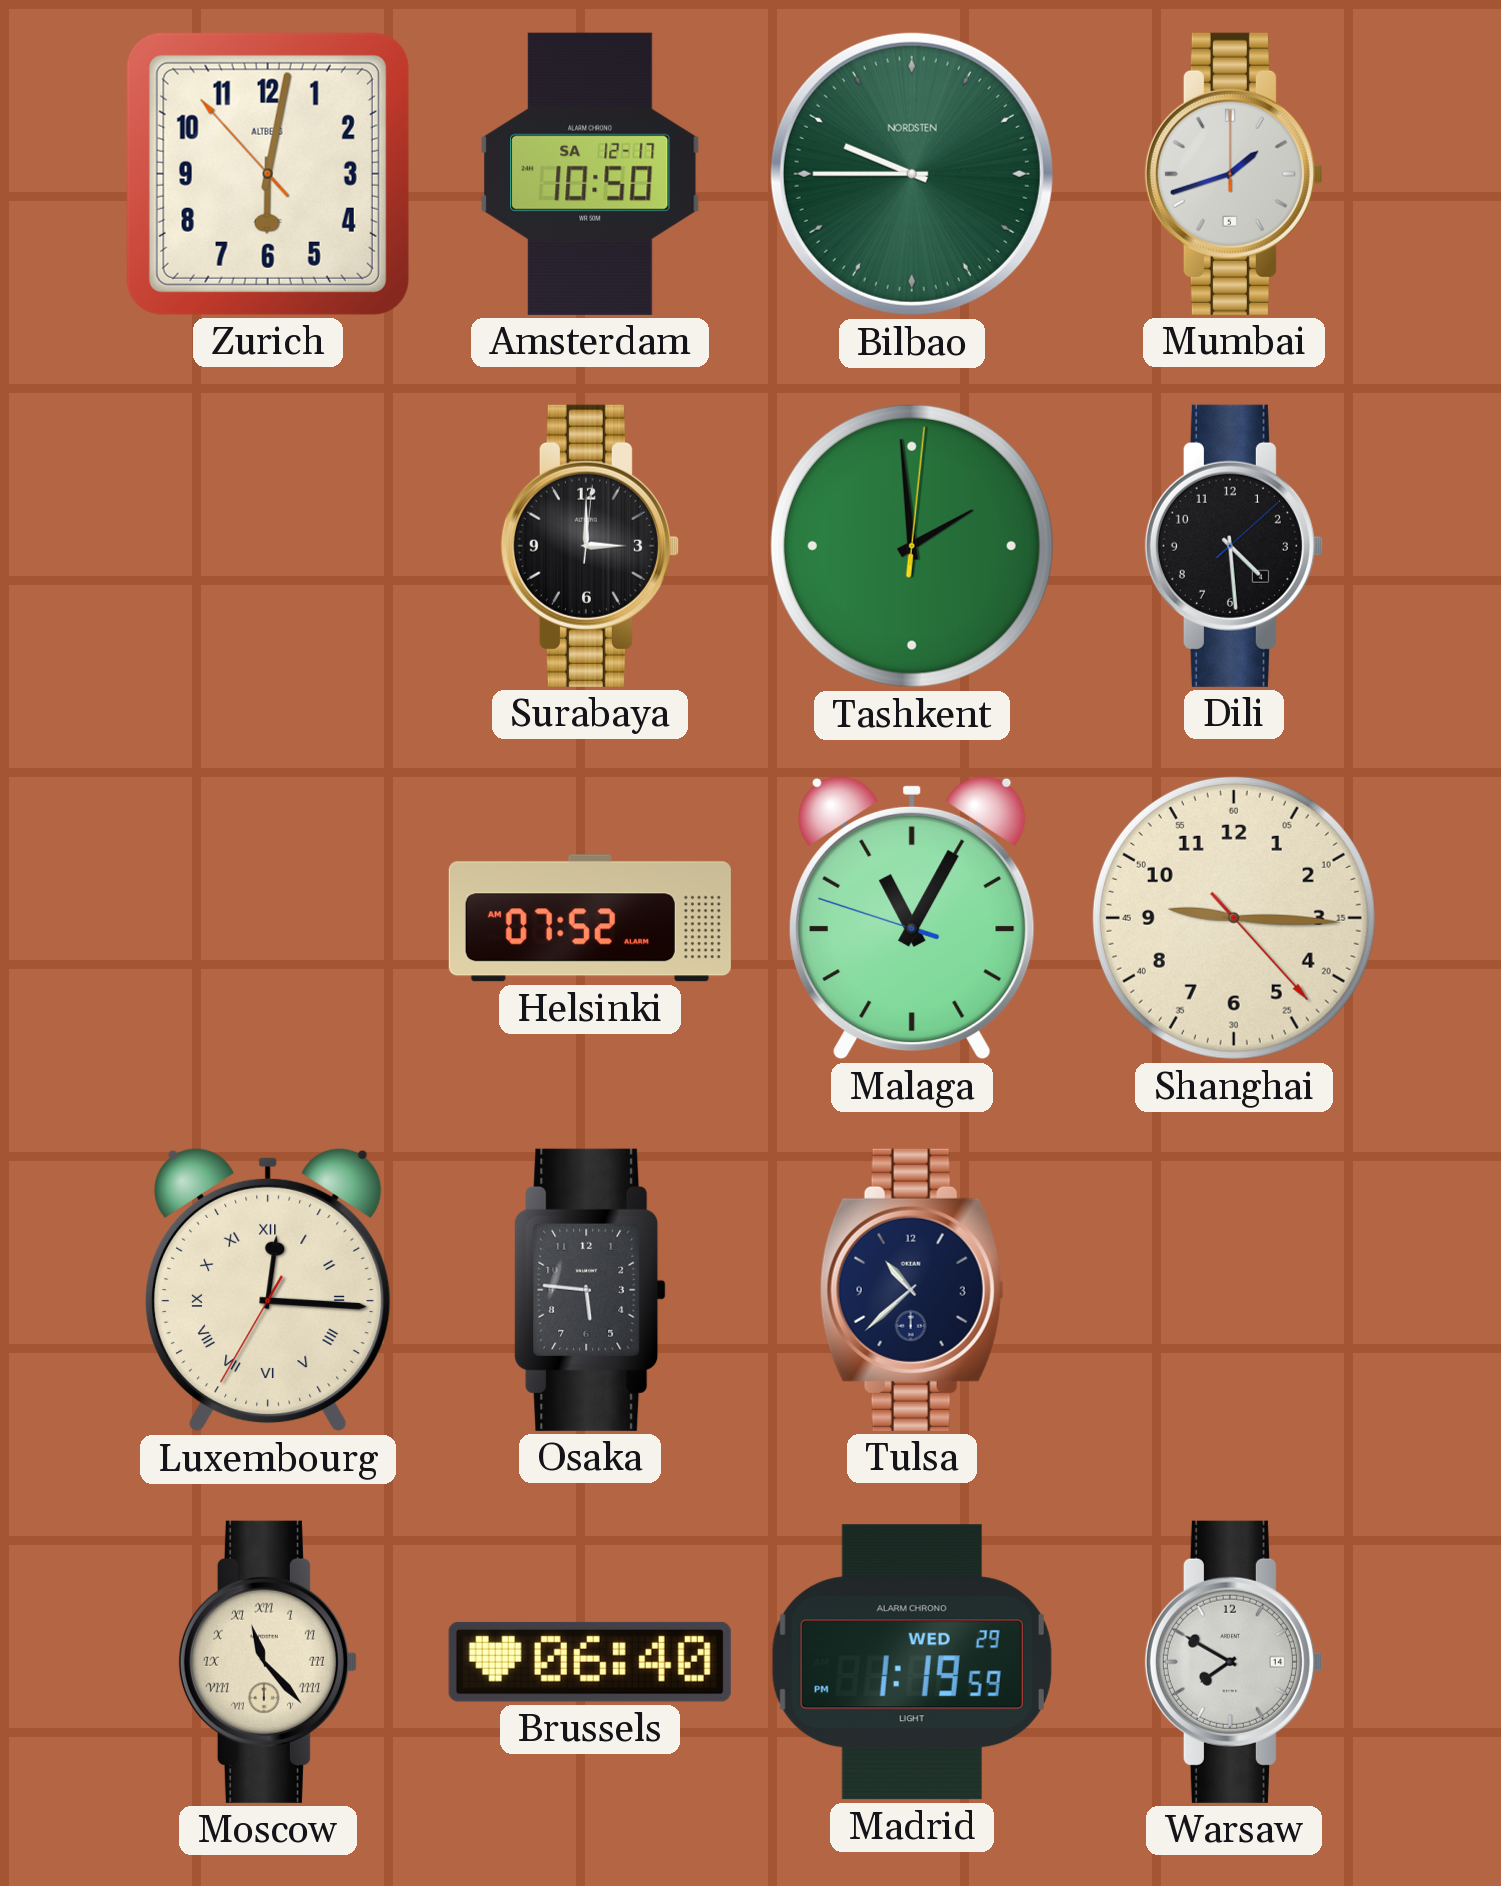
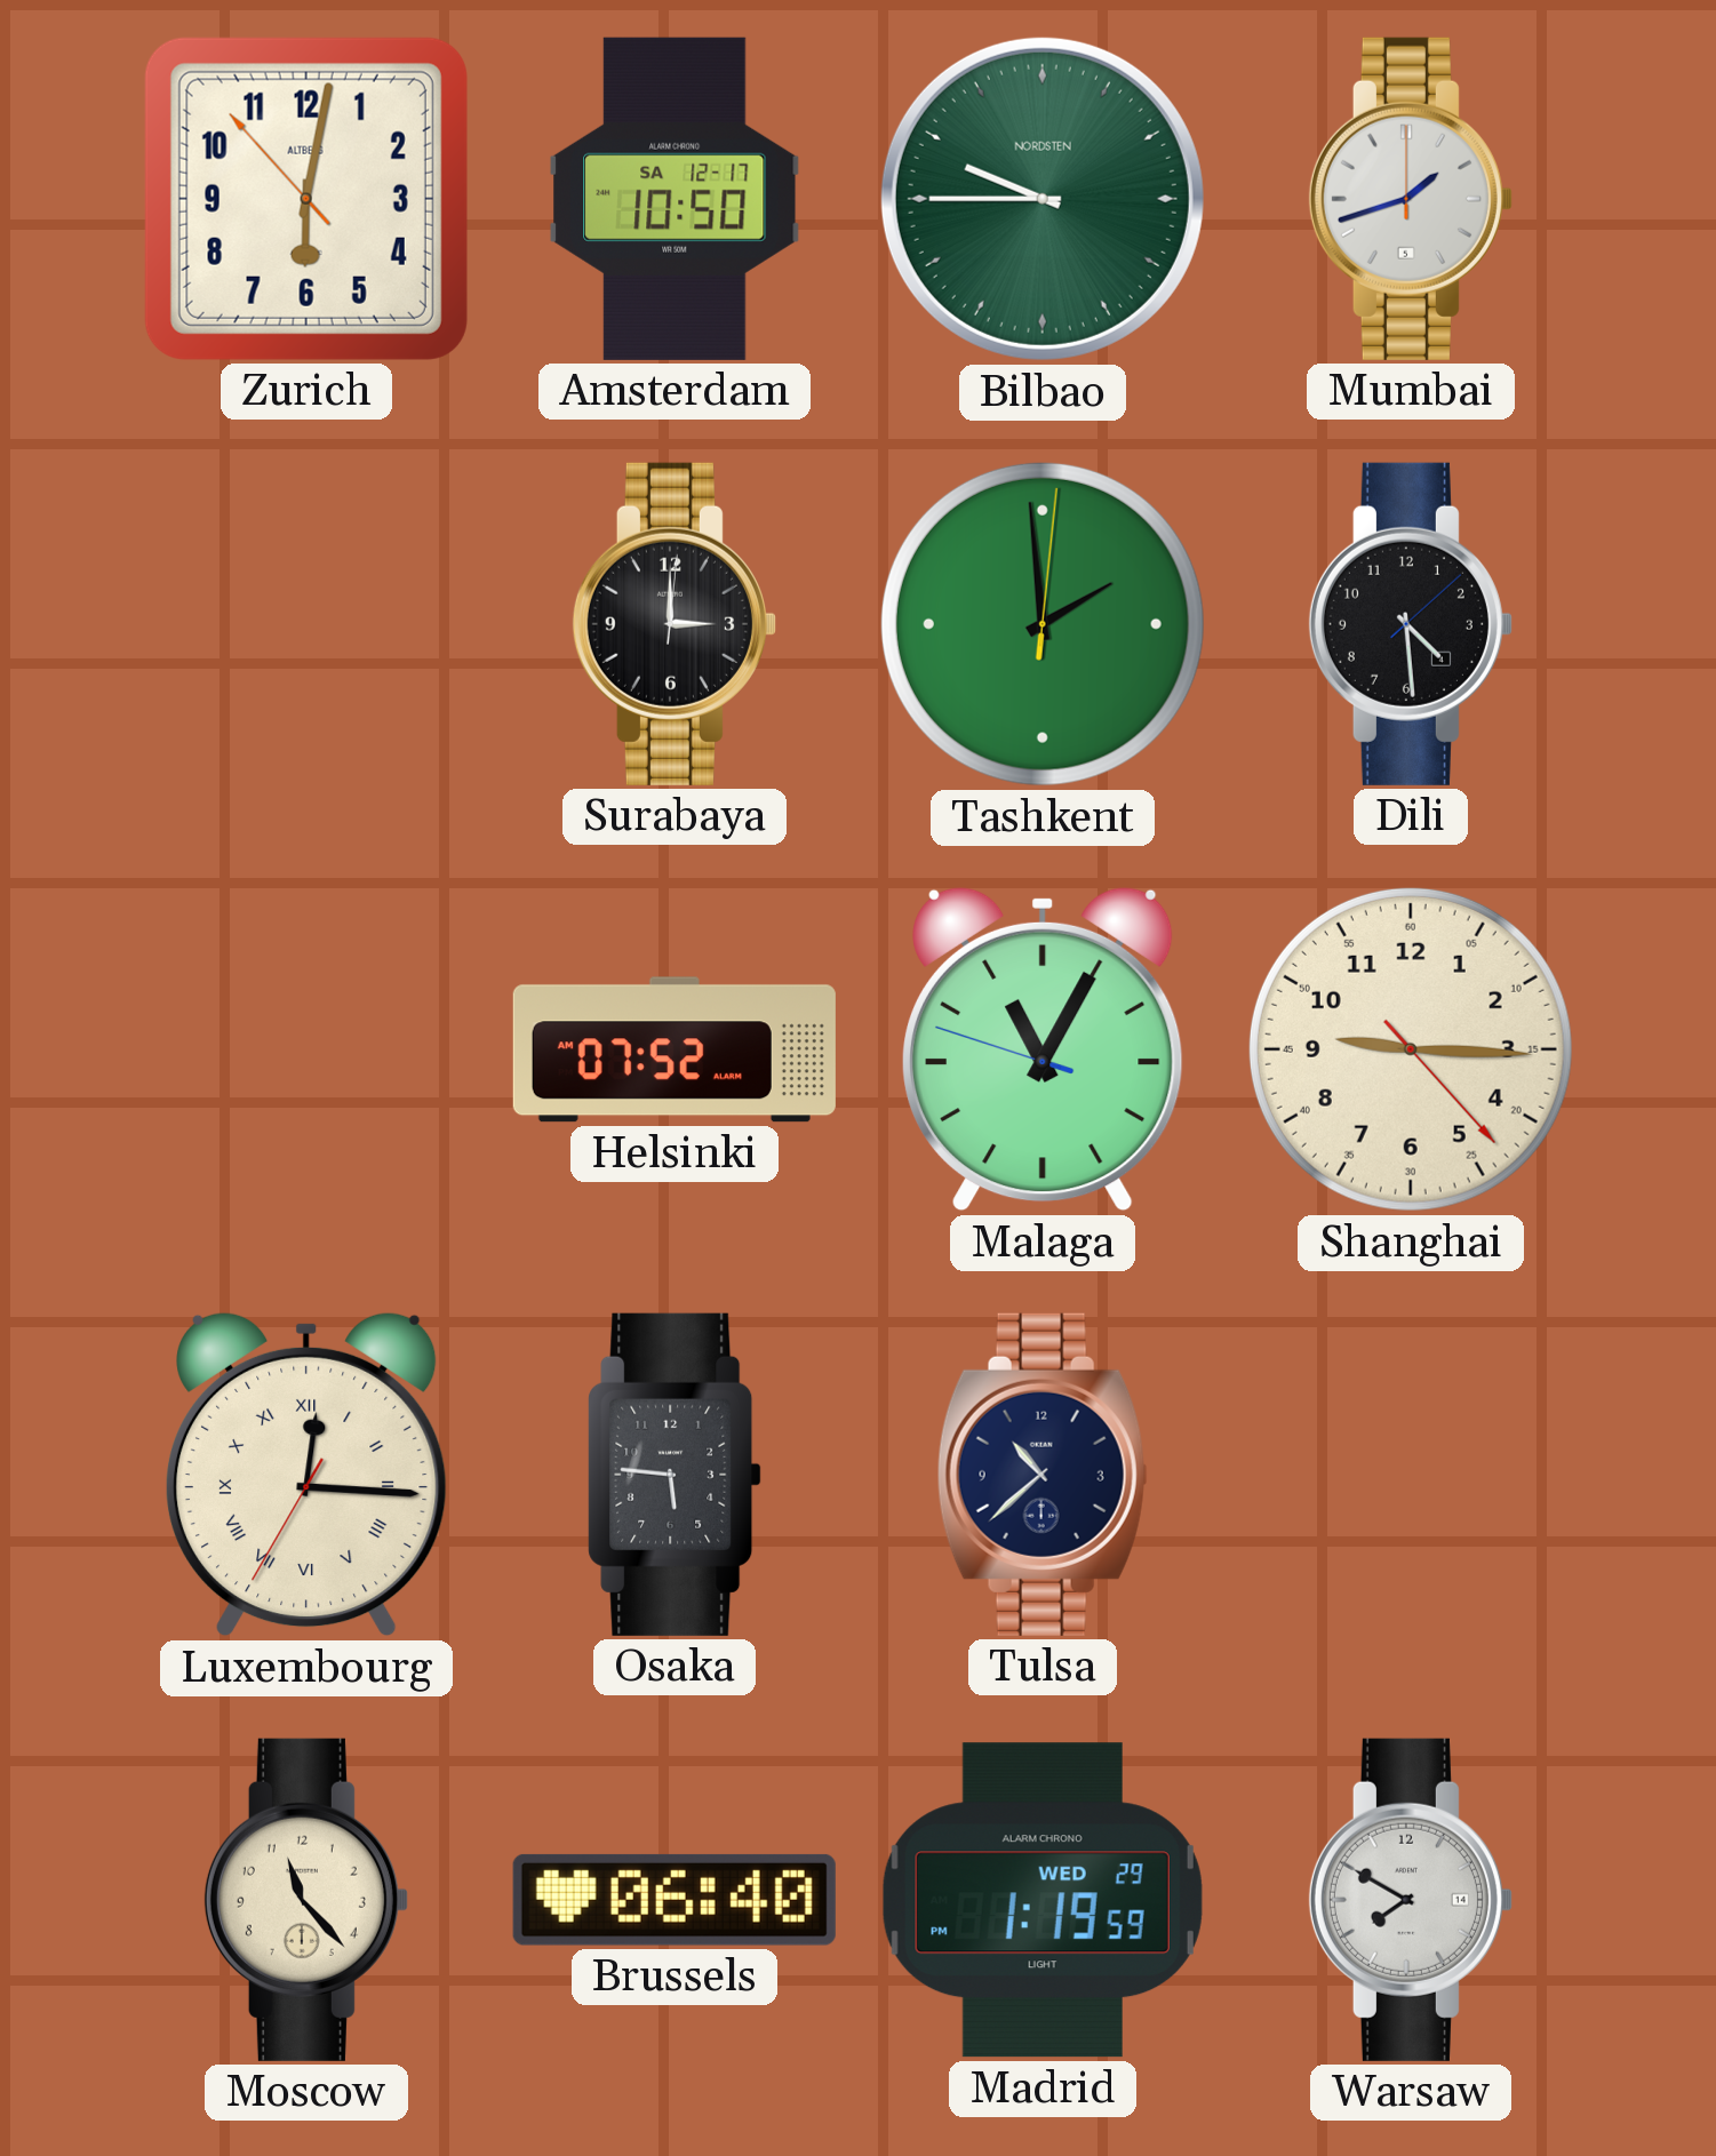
Moscow numerals: Roman -> Arabic
